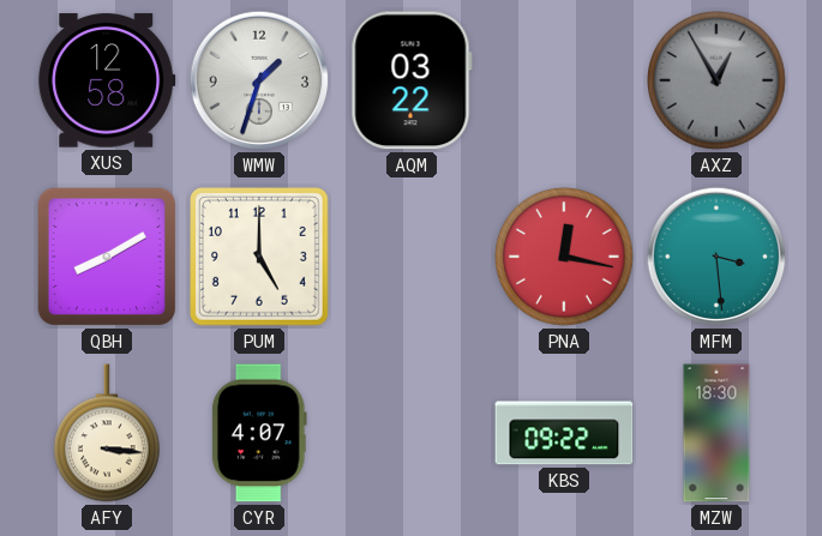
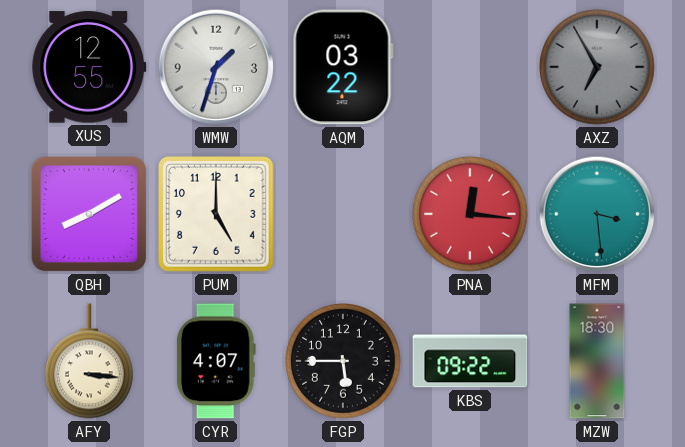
XUS: 12:58 -> 12:55
AXZ: 12:55 -> 6:55
PNA: 12:17 -> 12:16
FGP: none -> 5:45
